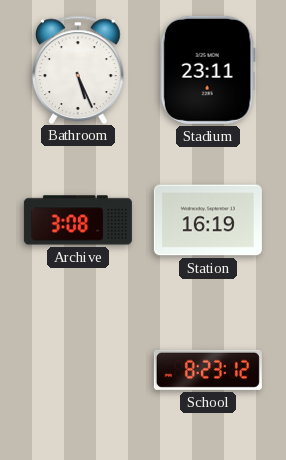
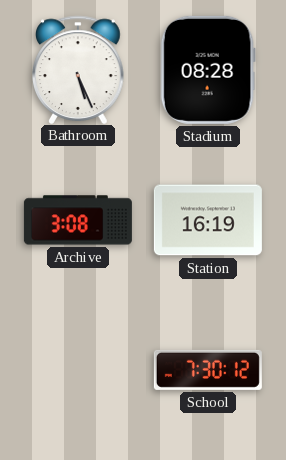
Stadium: 23:11 -> 08:28
School: 8:23 -> 7:30
